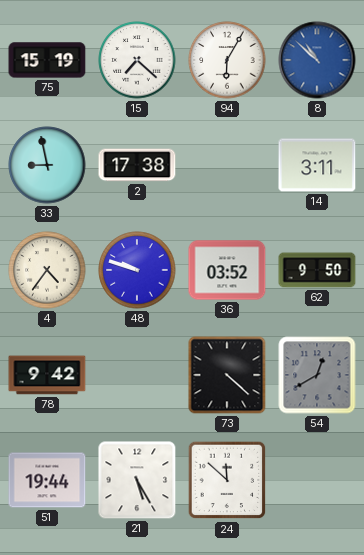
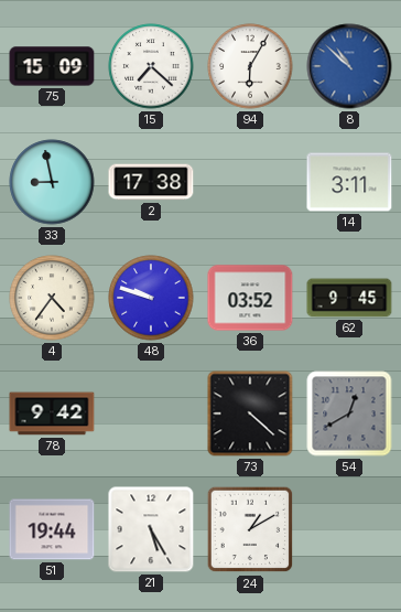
75: 15:19 -> 15:09
62: 9:50 -> 9:45
24: 11:52 -> 1:10
